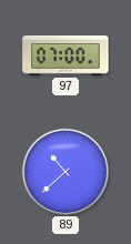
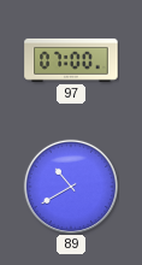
89: 10:38 -> 10:40
